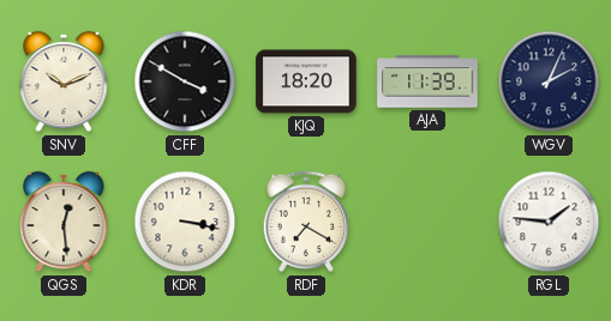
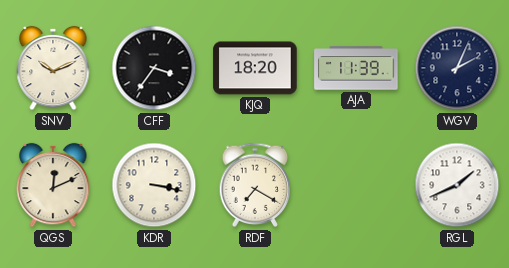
CFF: 3:50 -> 3:36
QGS: 12:29 -> 12:11
RGL: 1:46 -> 1:41
